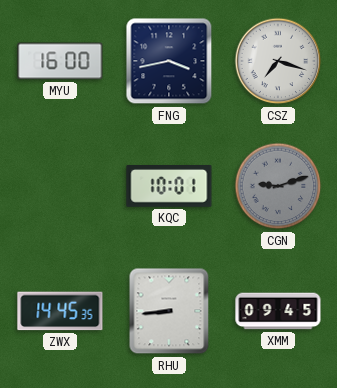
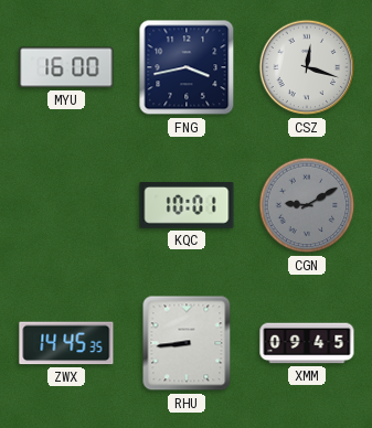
CSZ: 7:18 -> 12:18
CGN: 9:12 -> 9:10
